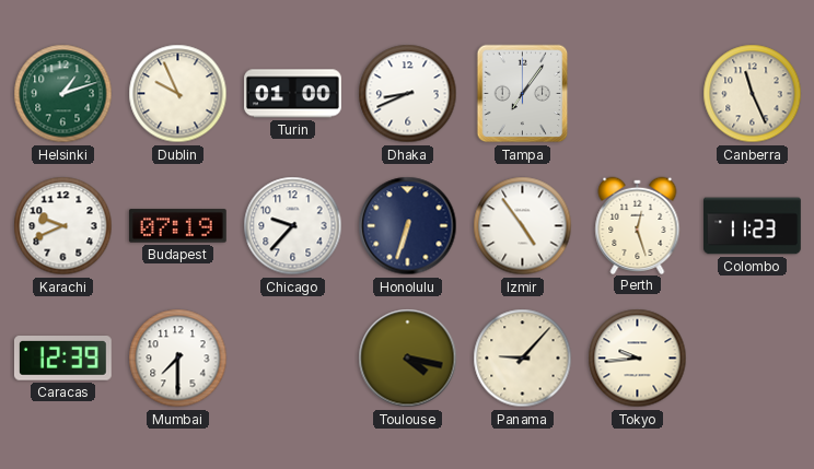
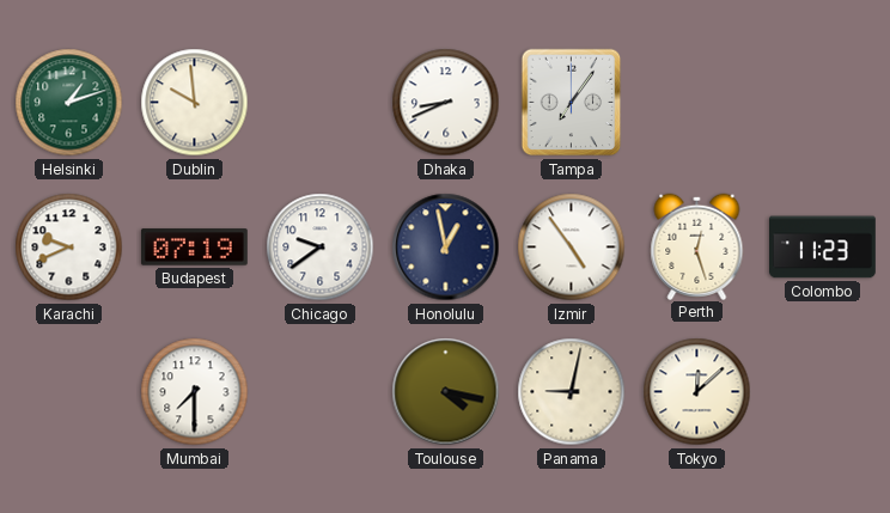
Dublin: 9:56 -> 9:59
Turin: 01:00 -> none
Canberra: 11:26 -> none
Chicago: 9:37 -> 9:39
Honolulu: 6:33 -> 12:58
Caracas: 12:39 -> none
Panama: 9:07 -> 9:02
Tokyo: 9:44 -> 12:08
